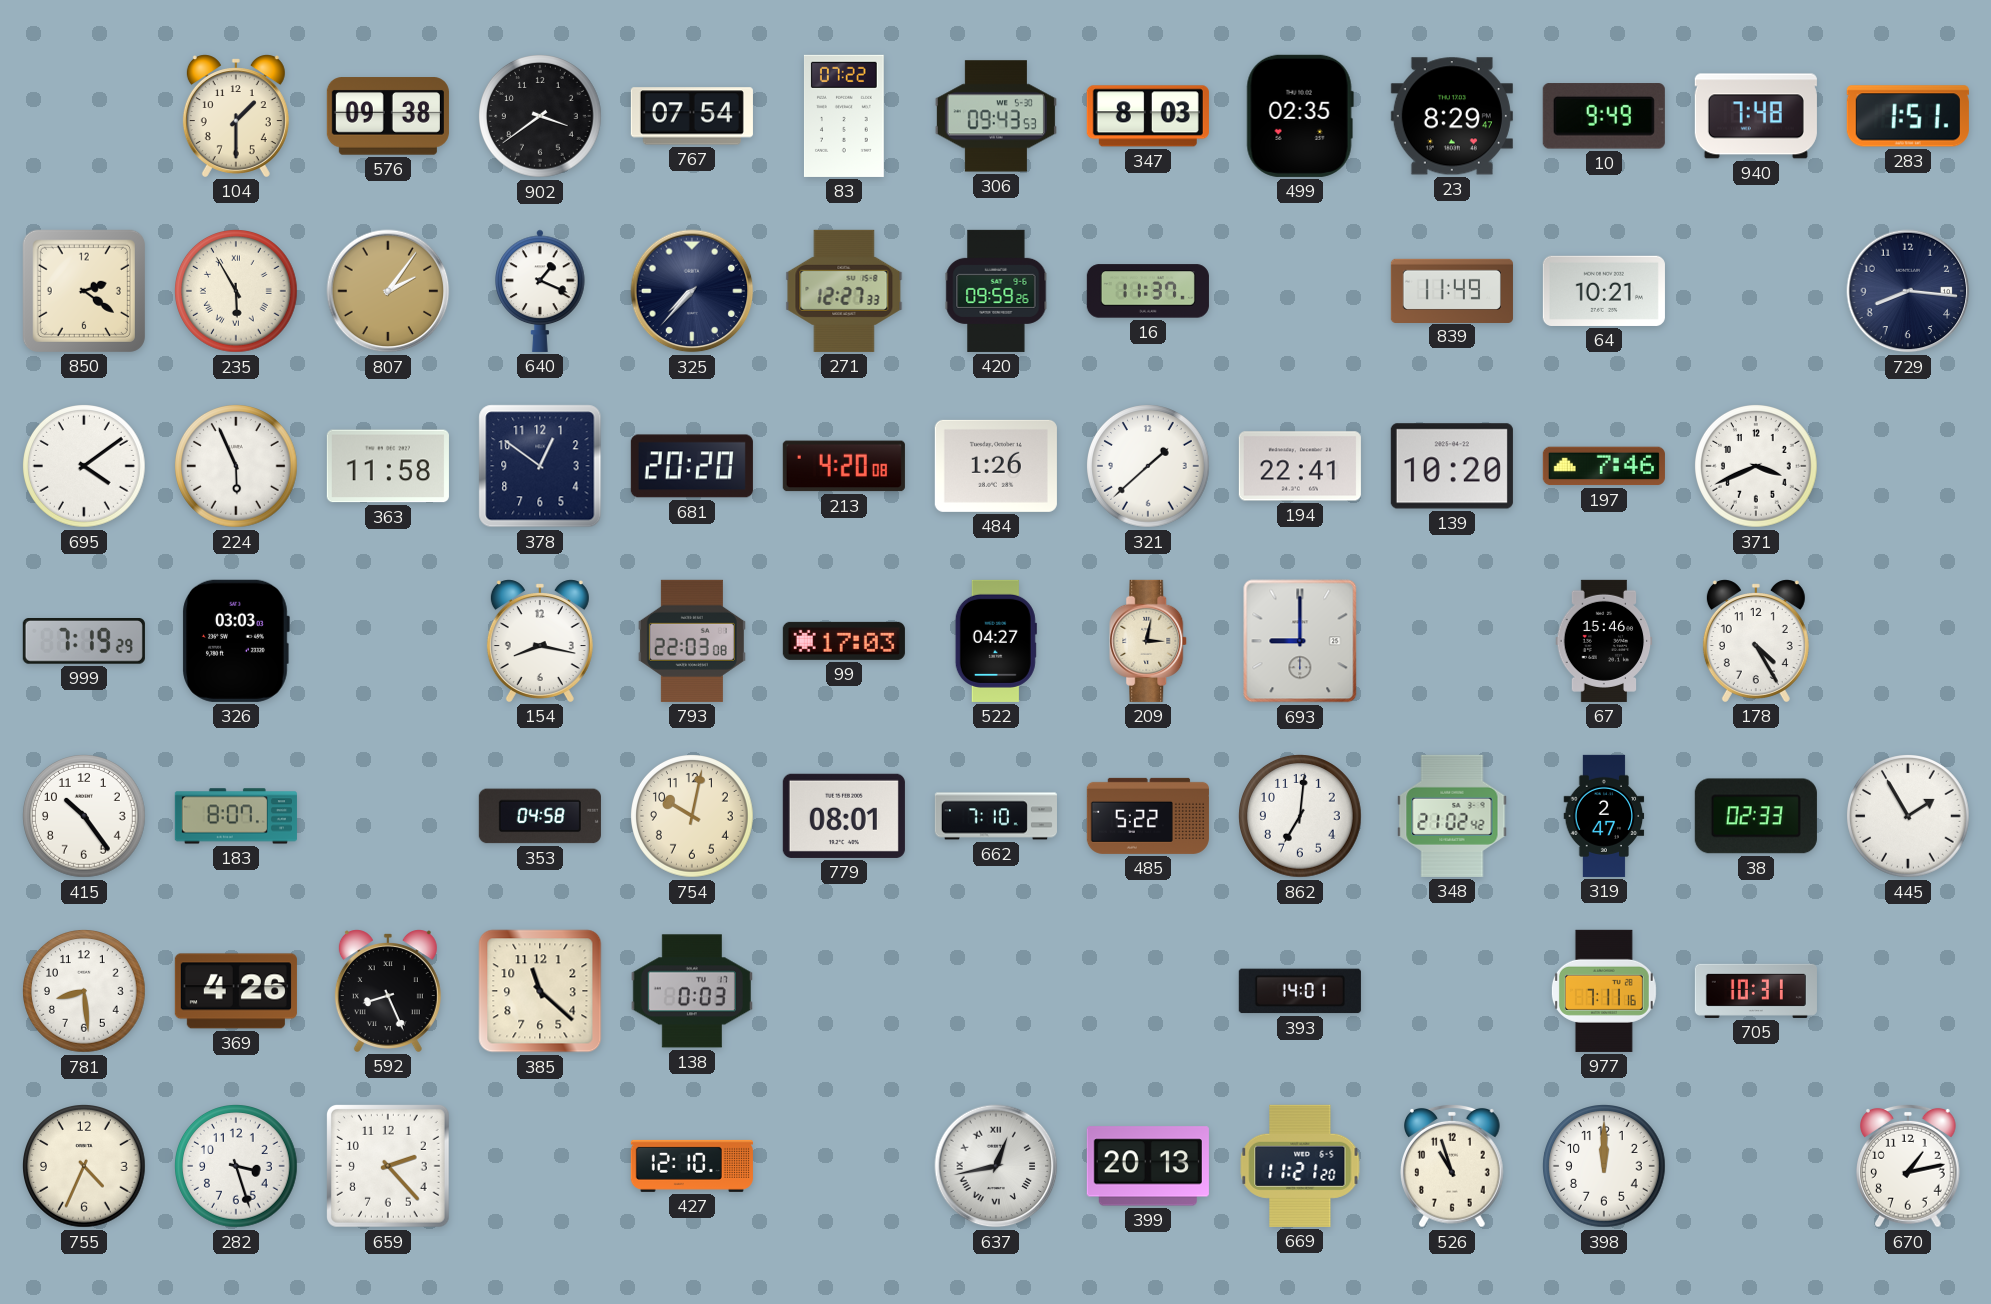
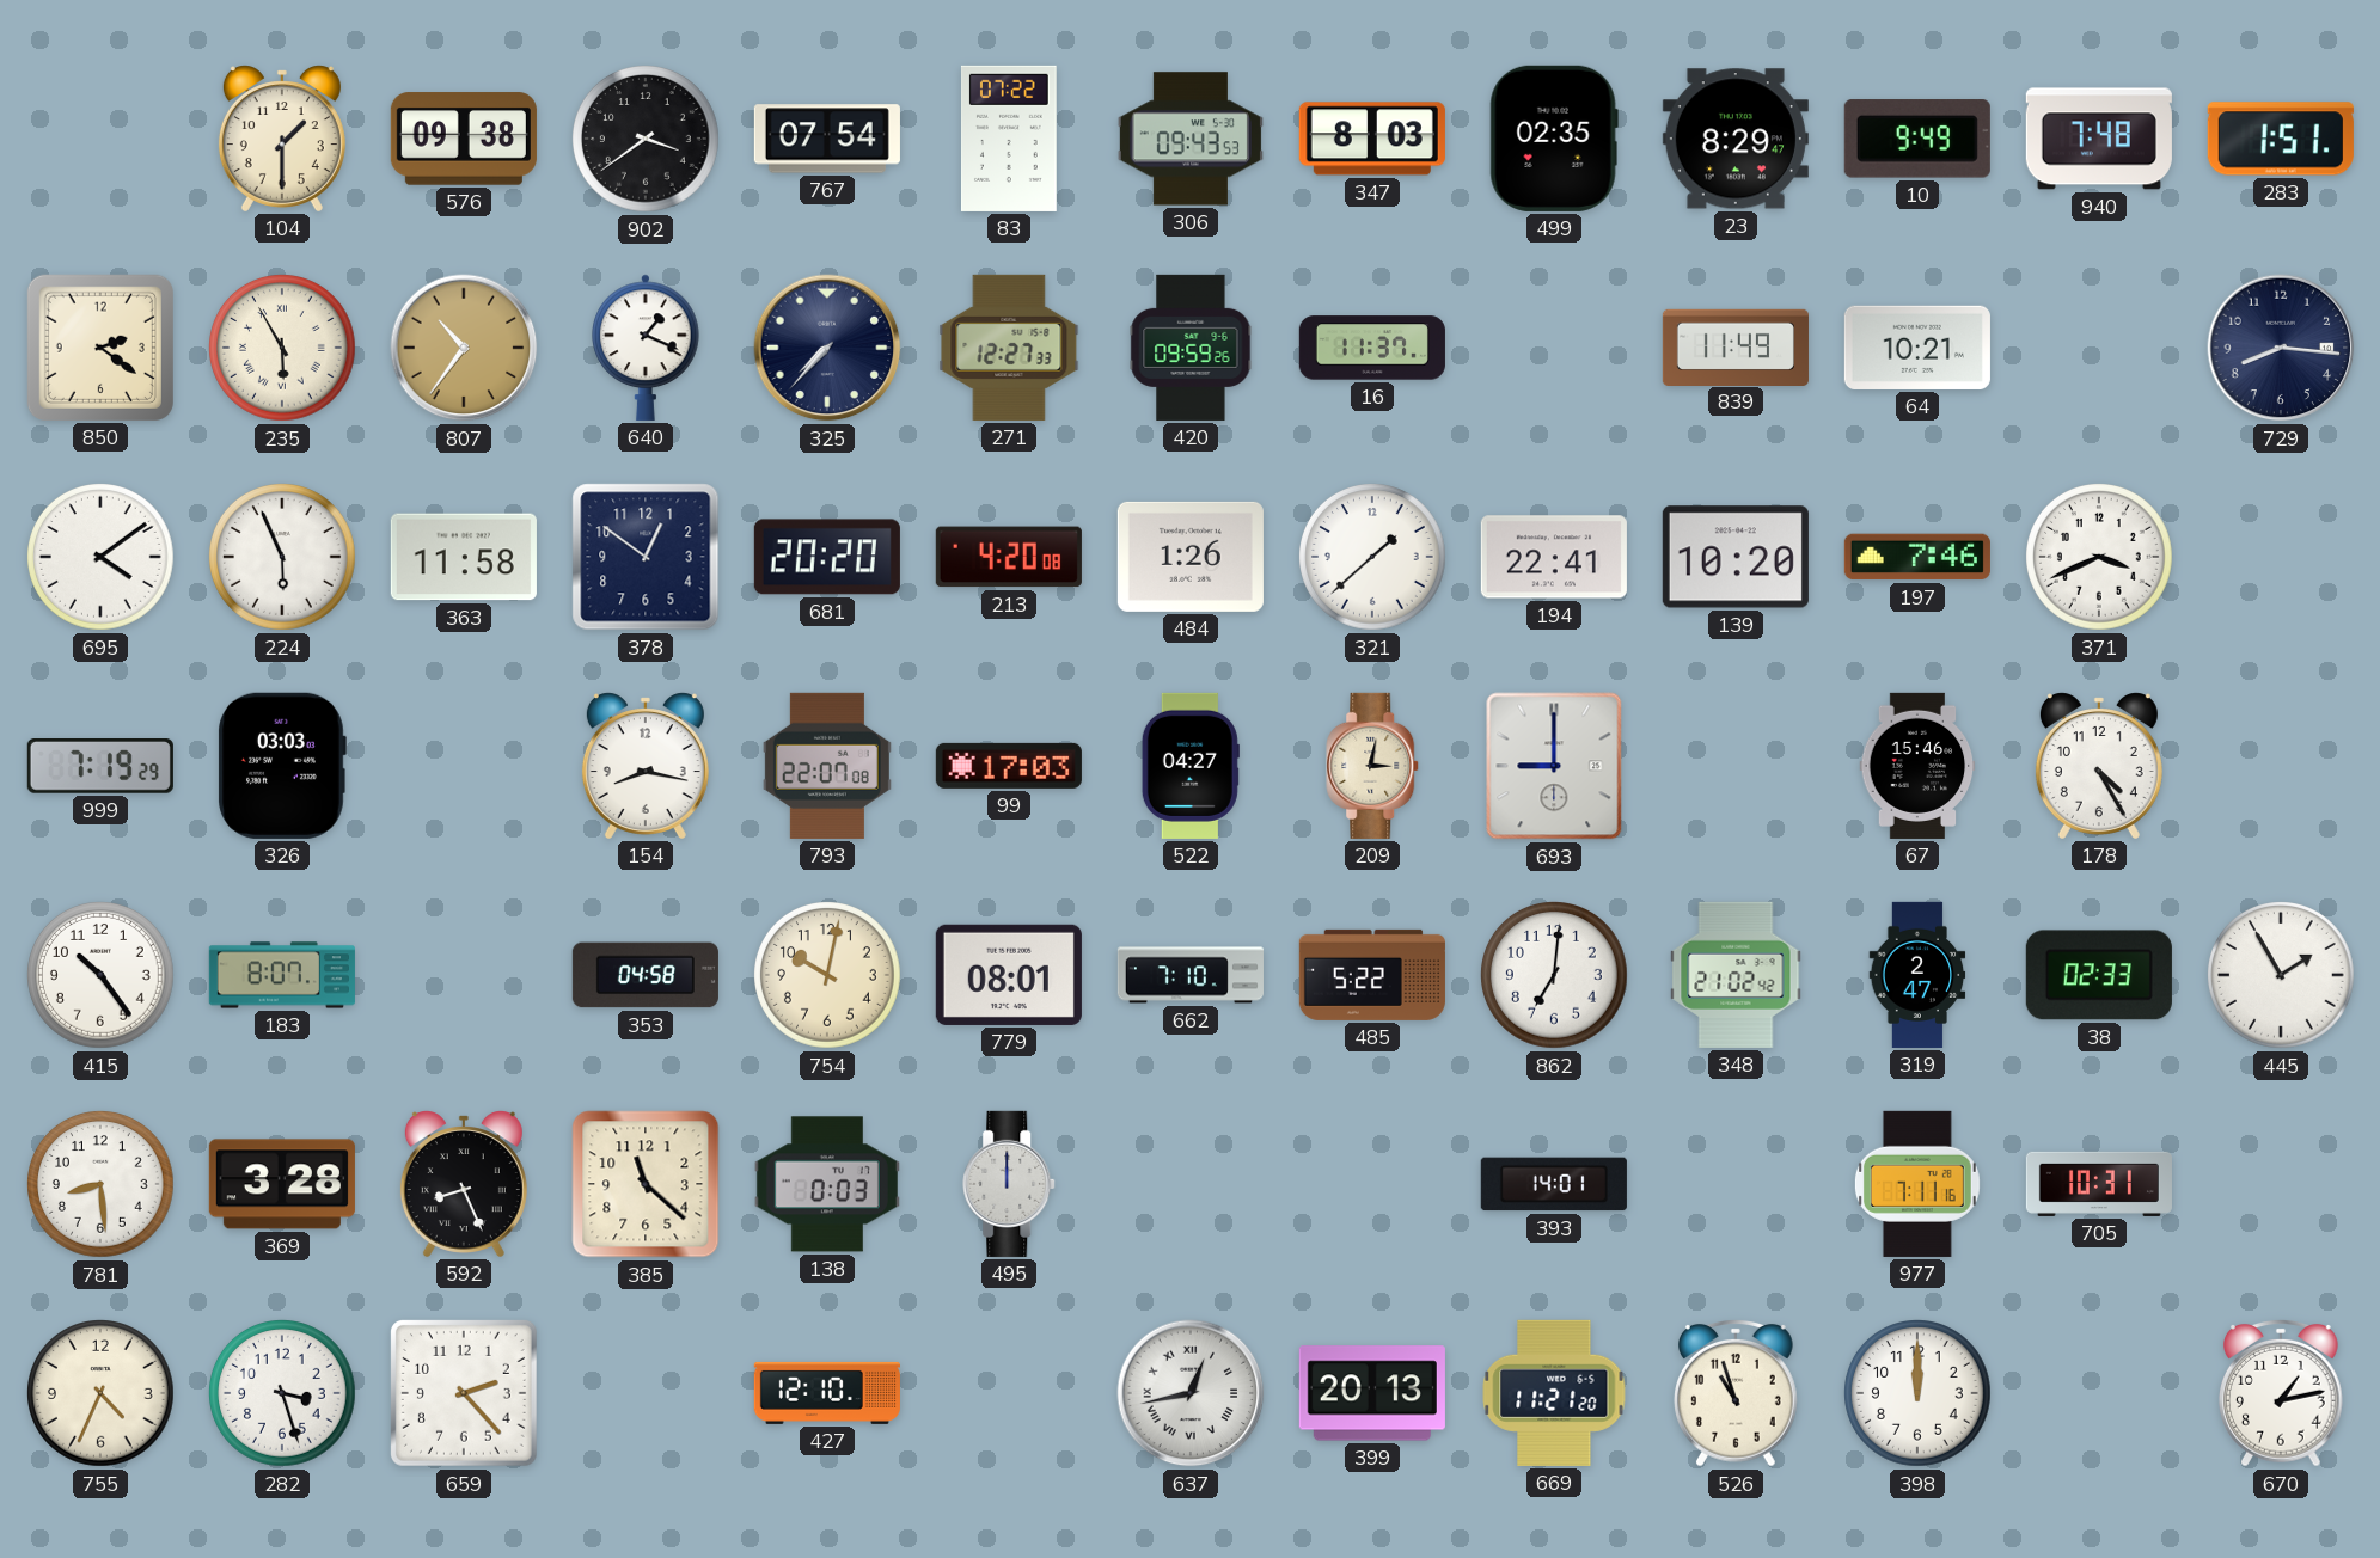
807: 2:06 -> 10:36
793: 22:03 -> 22:07
369: 4:26 -> 3:28
495: none -> 12:00
